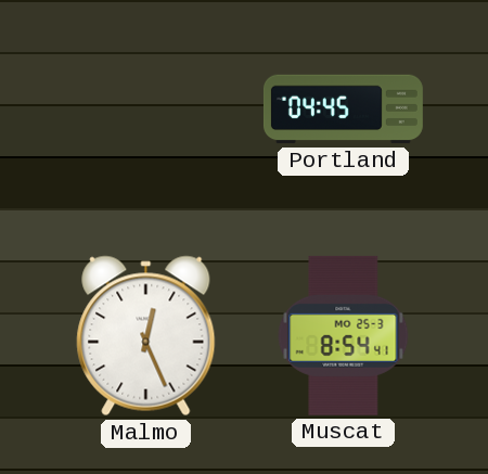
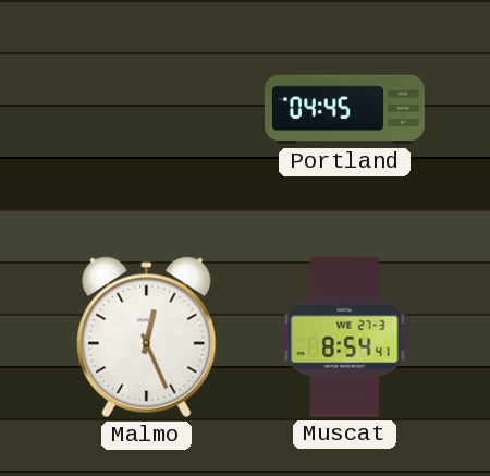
Muscat date: MO 25-3 -> WE 27-3
